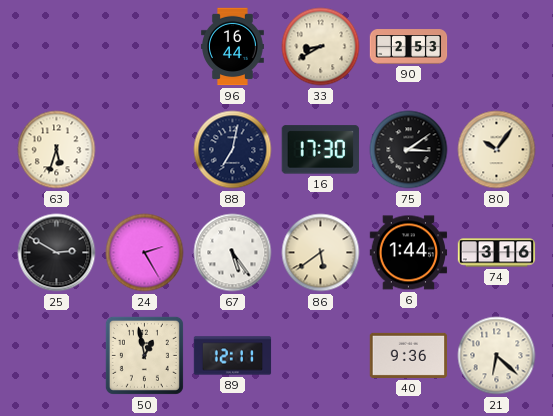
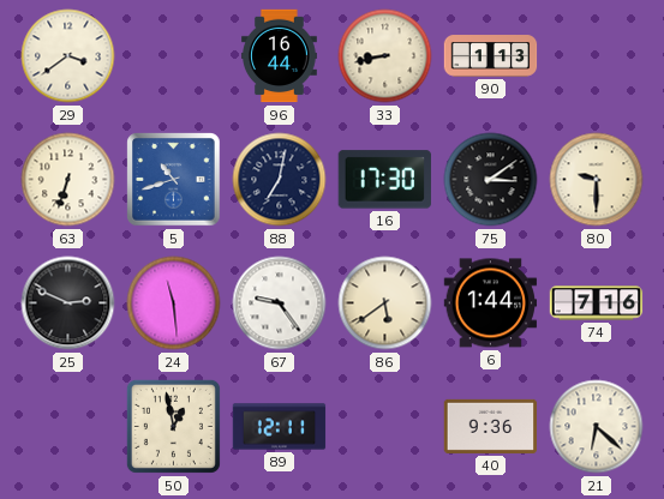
29: none -> 3:39
33: 8:40 -> 8:43
90: 2:53 -> 1:13
63: 5:33 -> 6:33
5: none -> 10:42
80: 10:06 -> 9:30
25: 2:50 -> 2:49
24: 2:25 -> 11:29
67: 5:24 -> 9:24
74: 3:16 -> 7:16
